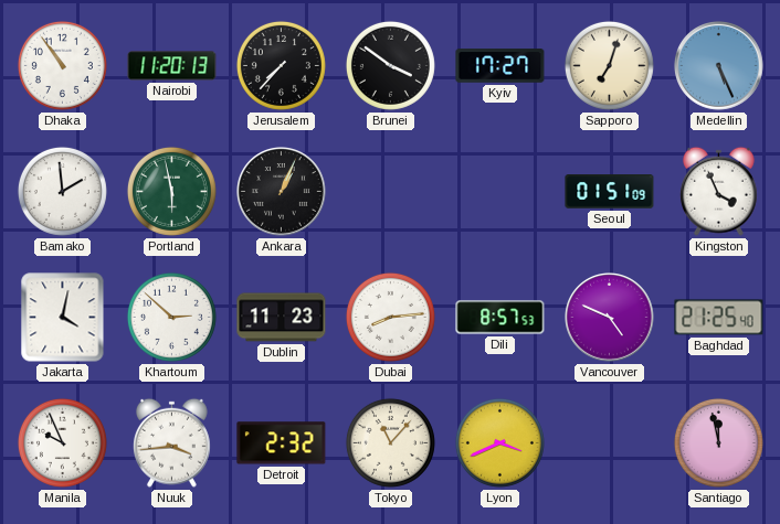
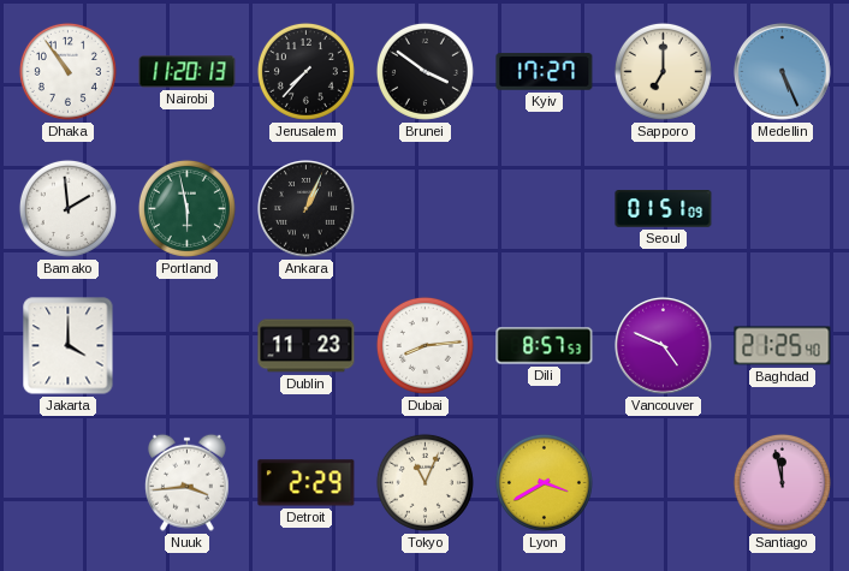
Sapporo: 7:03 -> 7:00
Kingston: 3:56 -> none
Jakarta: 4:02 -> 4:00
Khartoum: 2:52 -> none
Manila: 9:56 -> none
Detroit: 2:32 -> 2:29
Tokyo: 11:07 -> 11:04
Lyon: 3:41 -> 3:40
